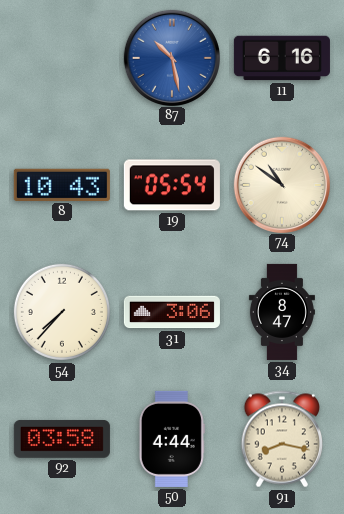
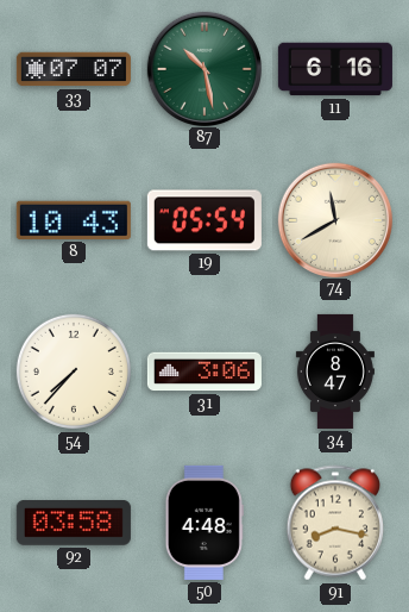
33: none -> 07:07
87 dial: blue -> green
74: 10:51 -> 11:40
50: 4:44 -> 4:48
